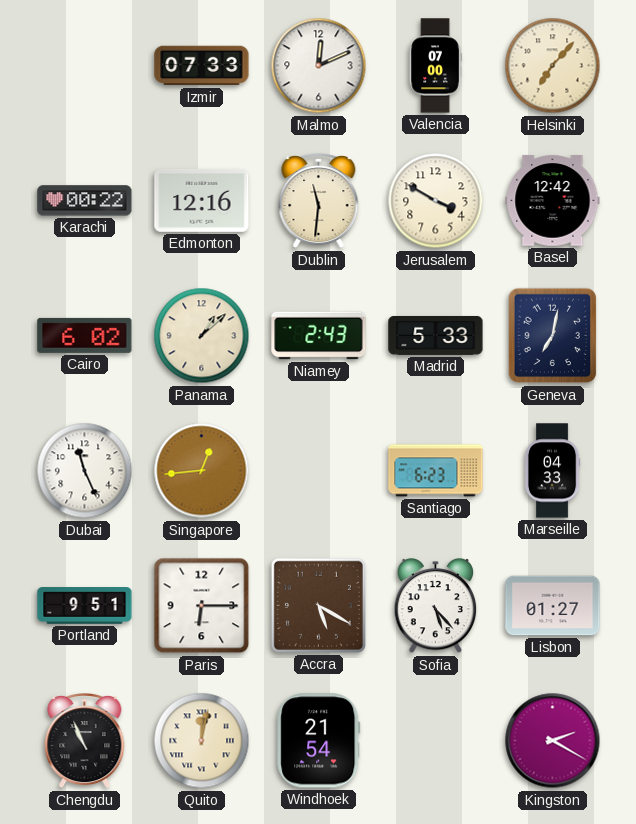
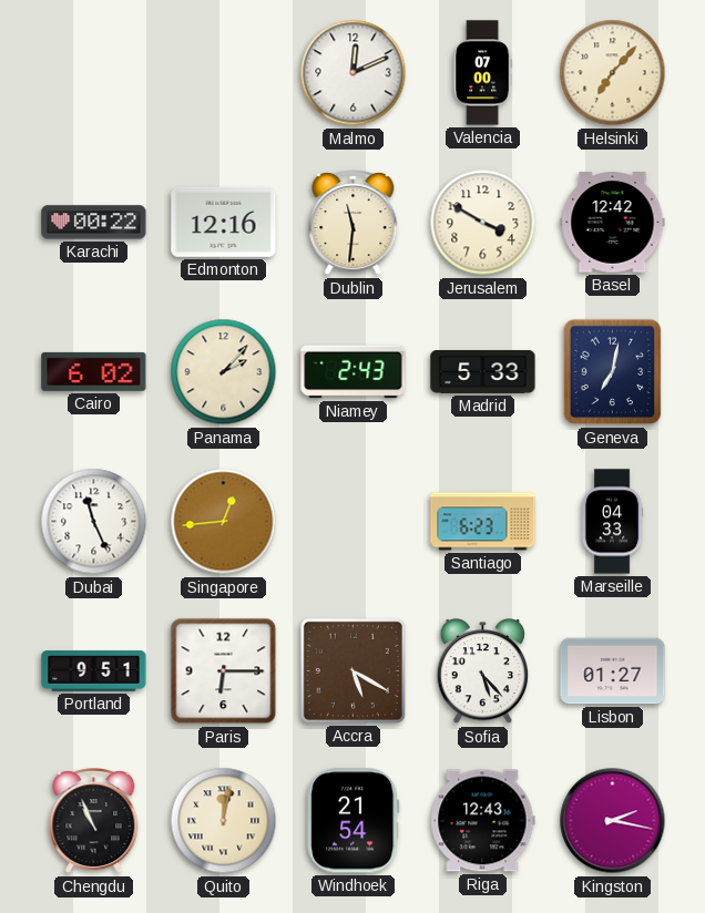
Izmir: 07:33 -> none
Panama: 1:08 -> 2:07
Riga: none -> 12:43
Kingston: 2:20 -> 2:17
